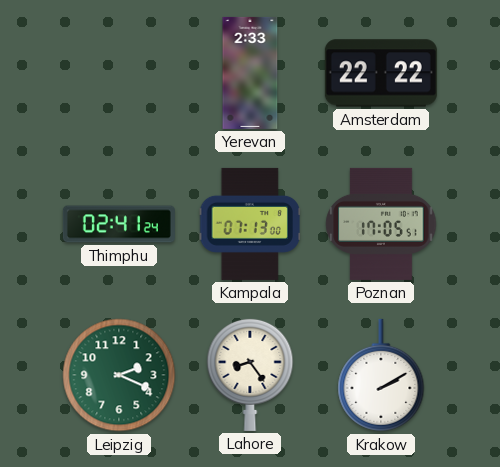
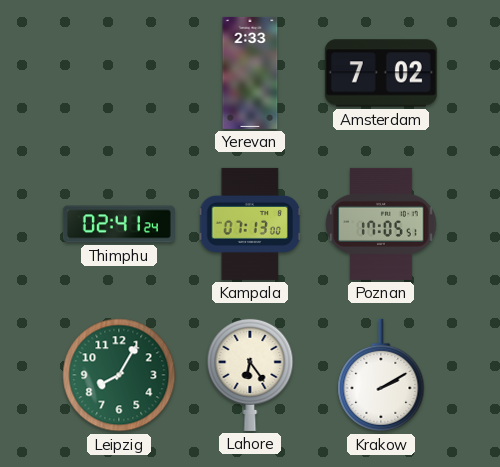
Amsterdam: 22:22 -> 7:02
Leipzig: 2:19 -> 8:05
Lahore: 8:24 -> 6:24
